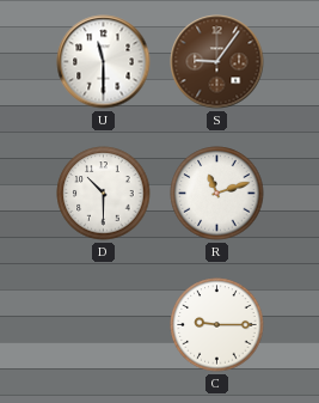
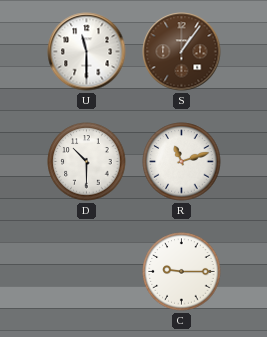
S: 9:06 -> 1:06
